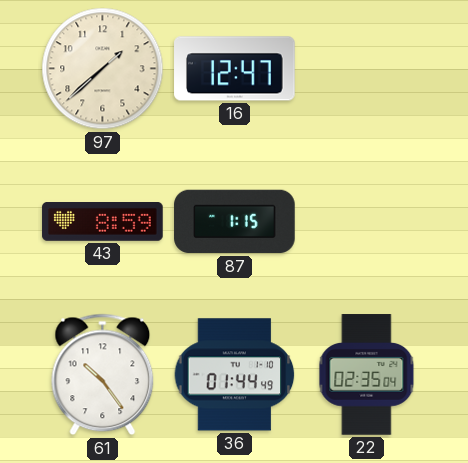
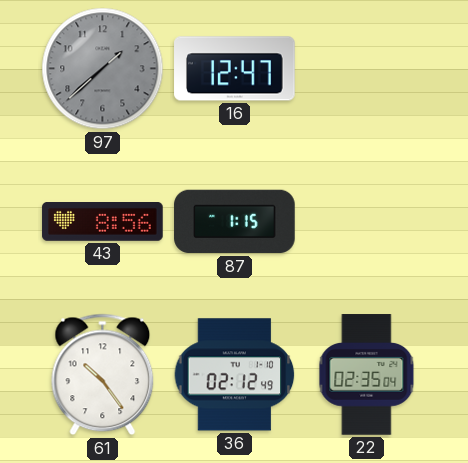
97 dial: cream -> grey
43: 8:59 -> 8:56
36: 01:44 -> 02:12
